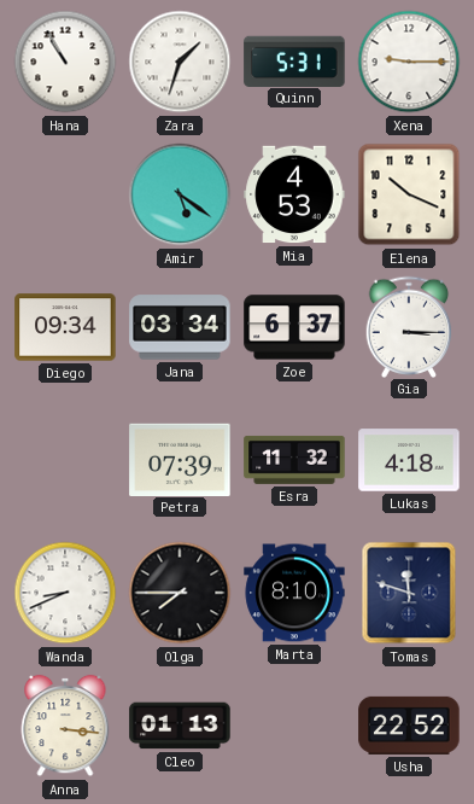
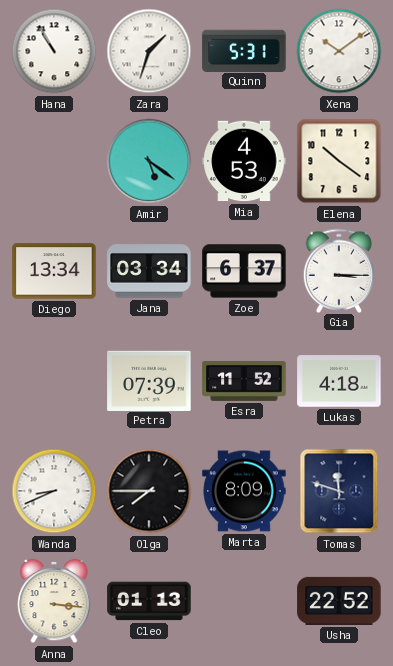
Xena: 9:15 -> 10:09
Elena: 10:19 -> 10:21
Diego: 09:34 -> 13:34
Esra: 11:32 -> 11:52
Marta: 8:10 -> 8:09
